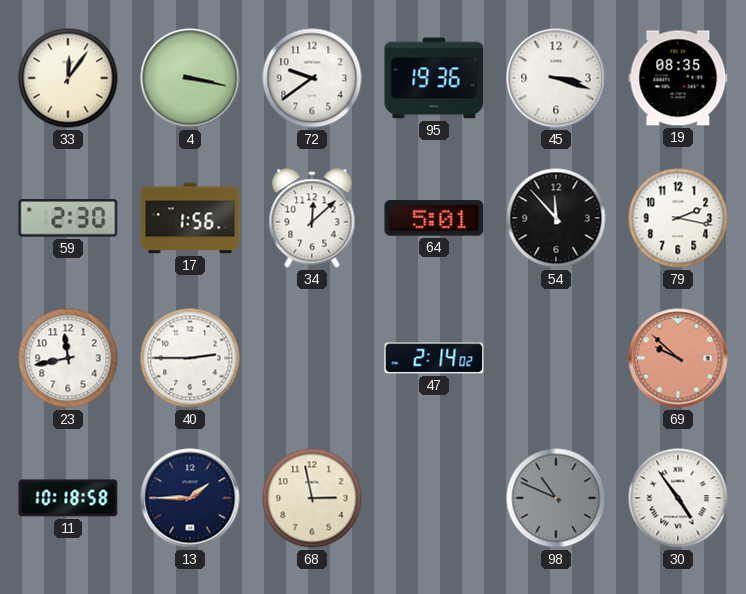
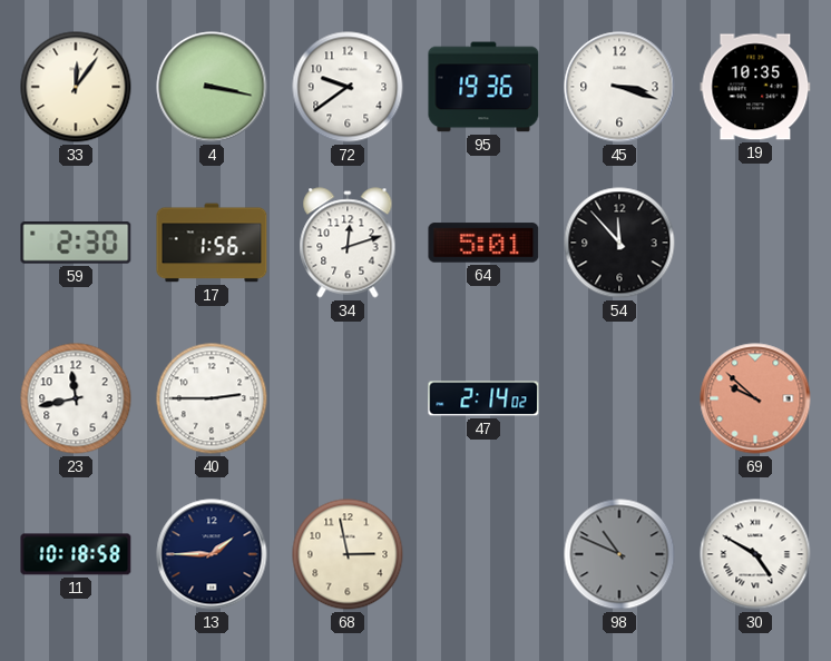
19: 08:35 -> 10:35
34: 12:08 -> 12:12
79: 2:17 -> none
30: 4:54 -> 4:50
